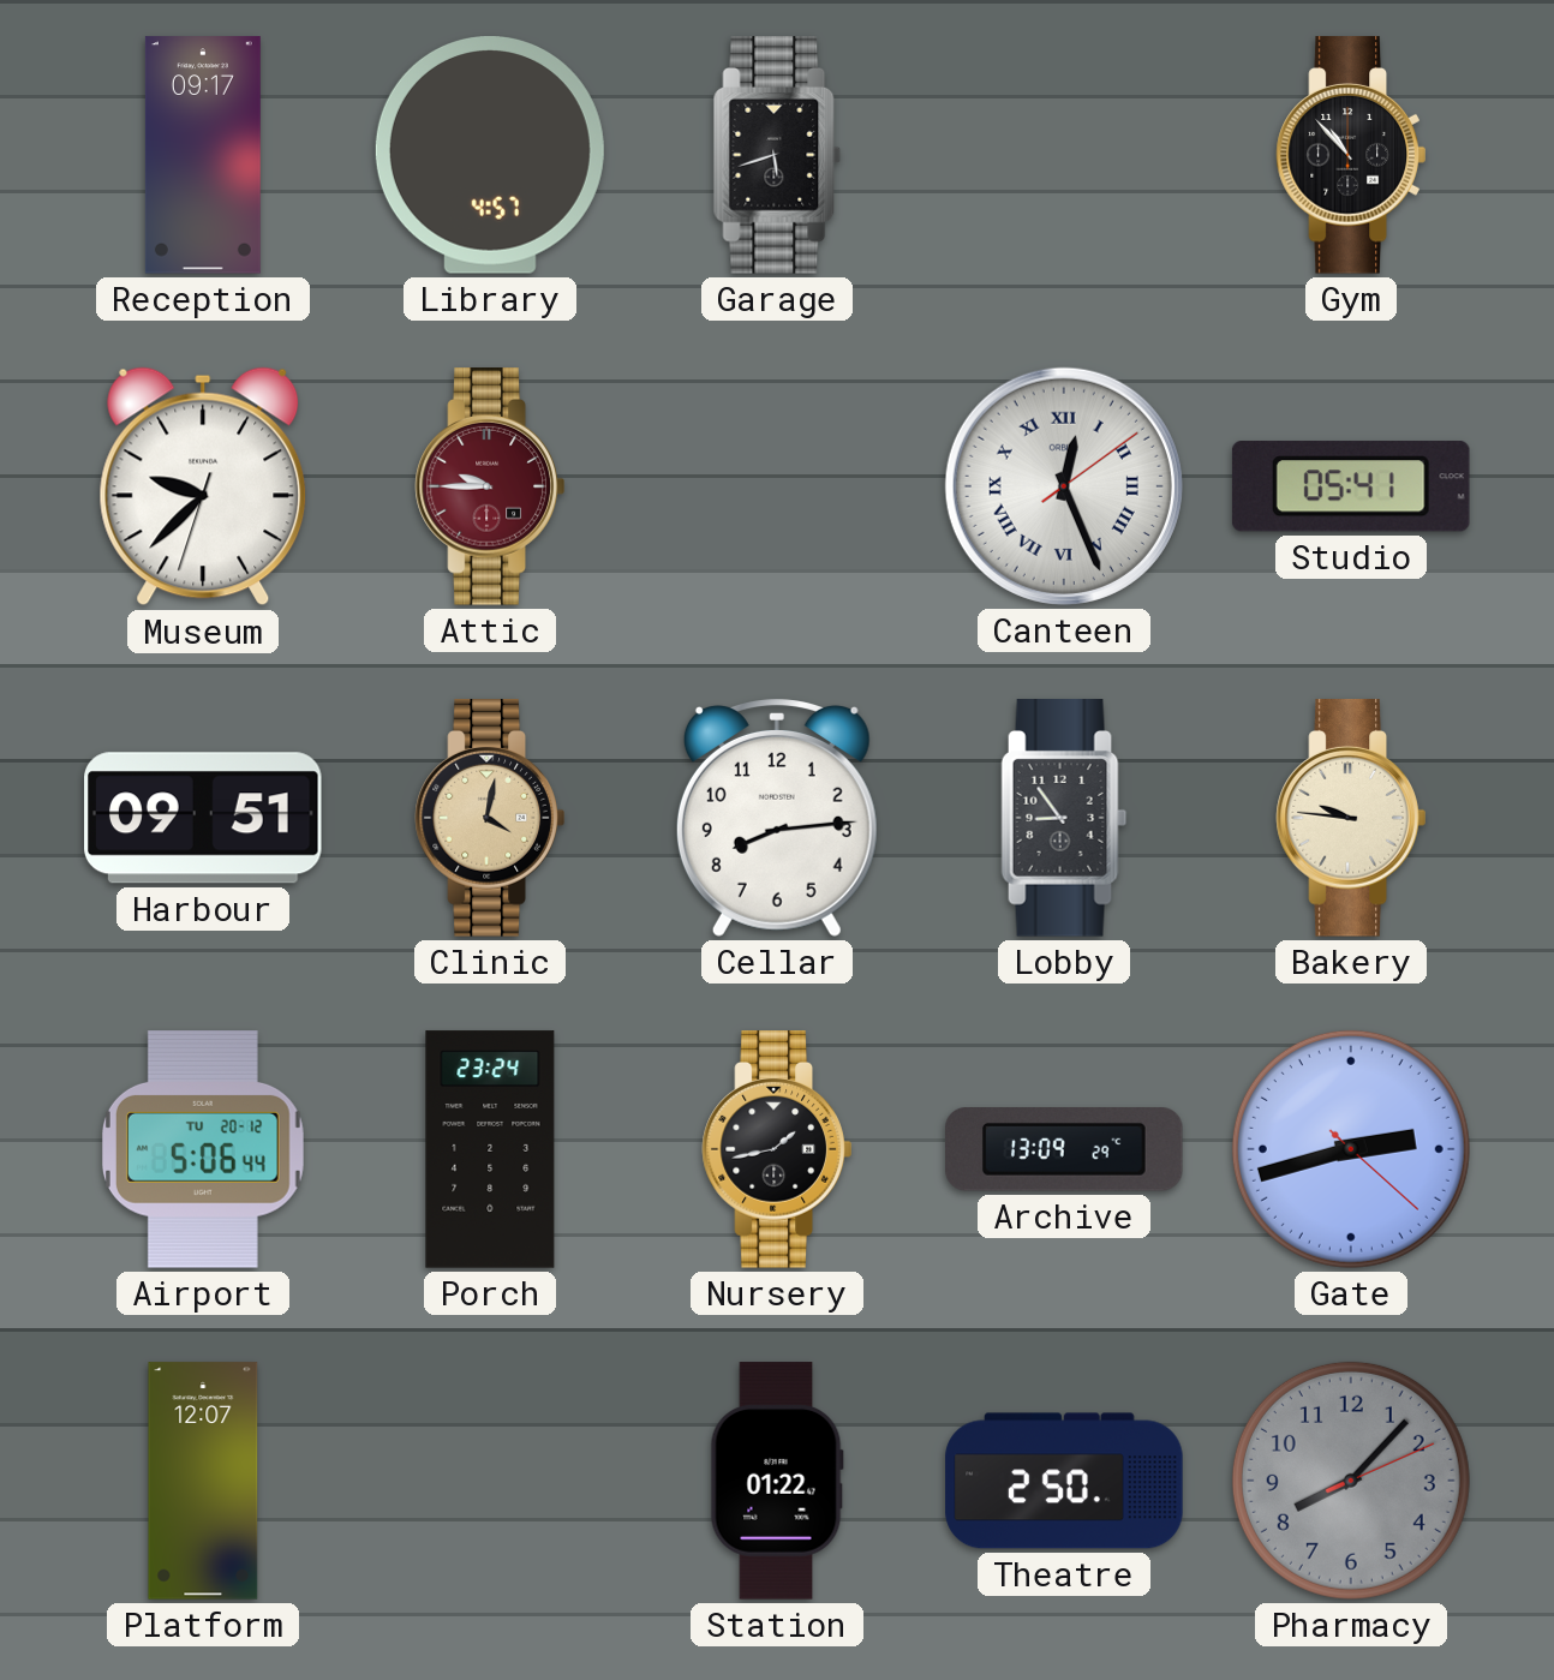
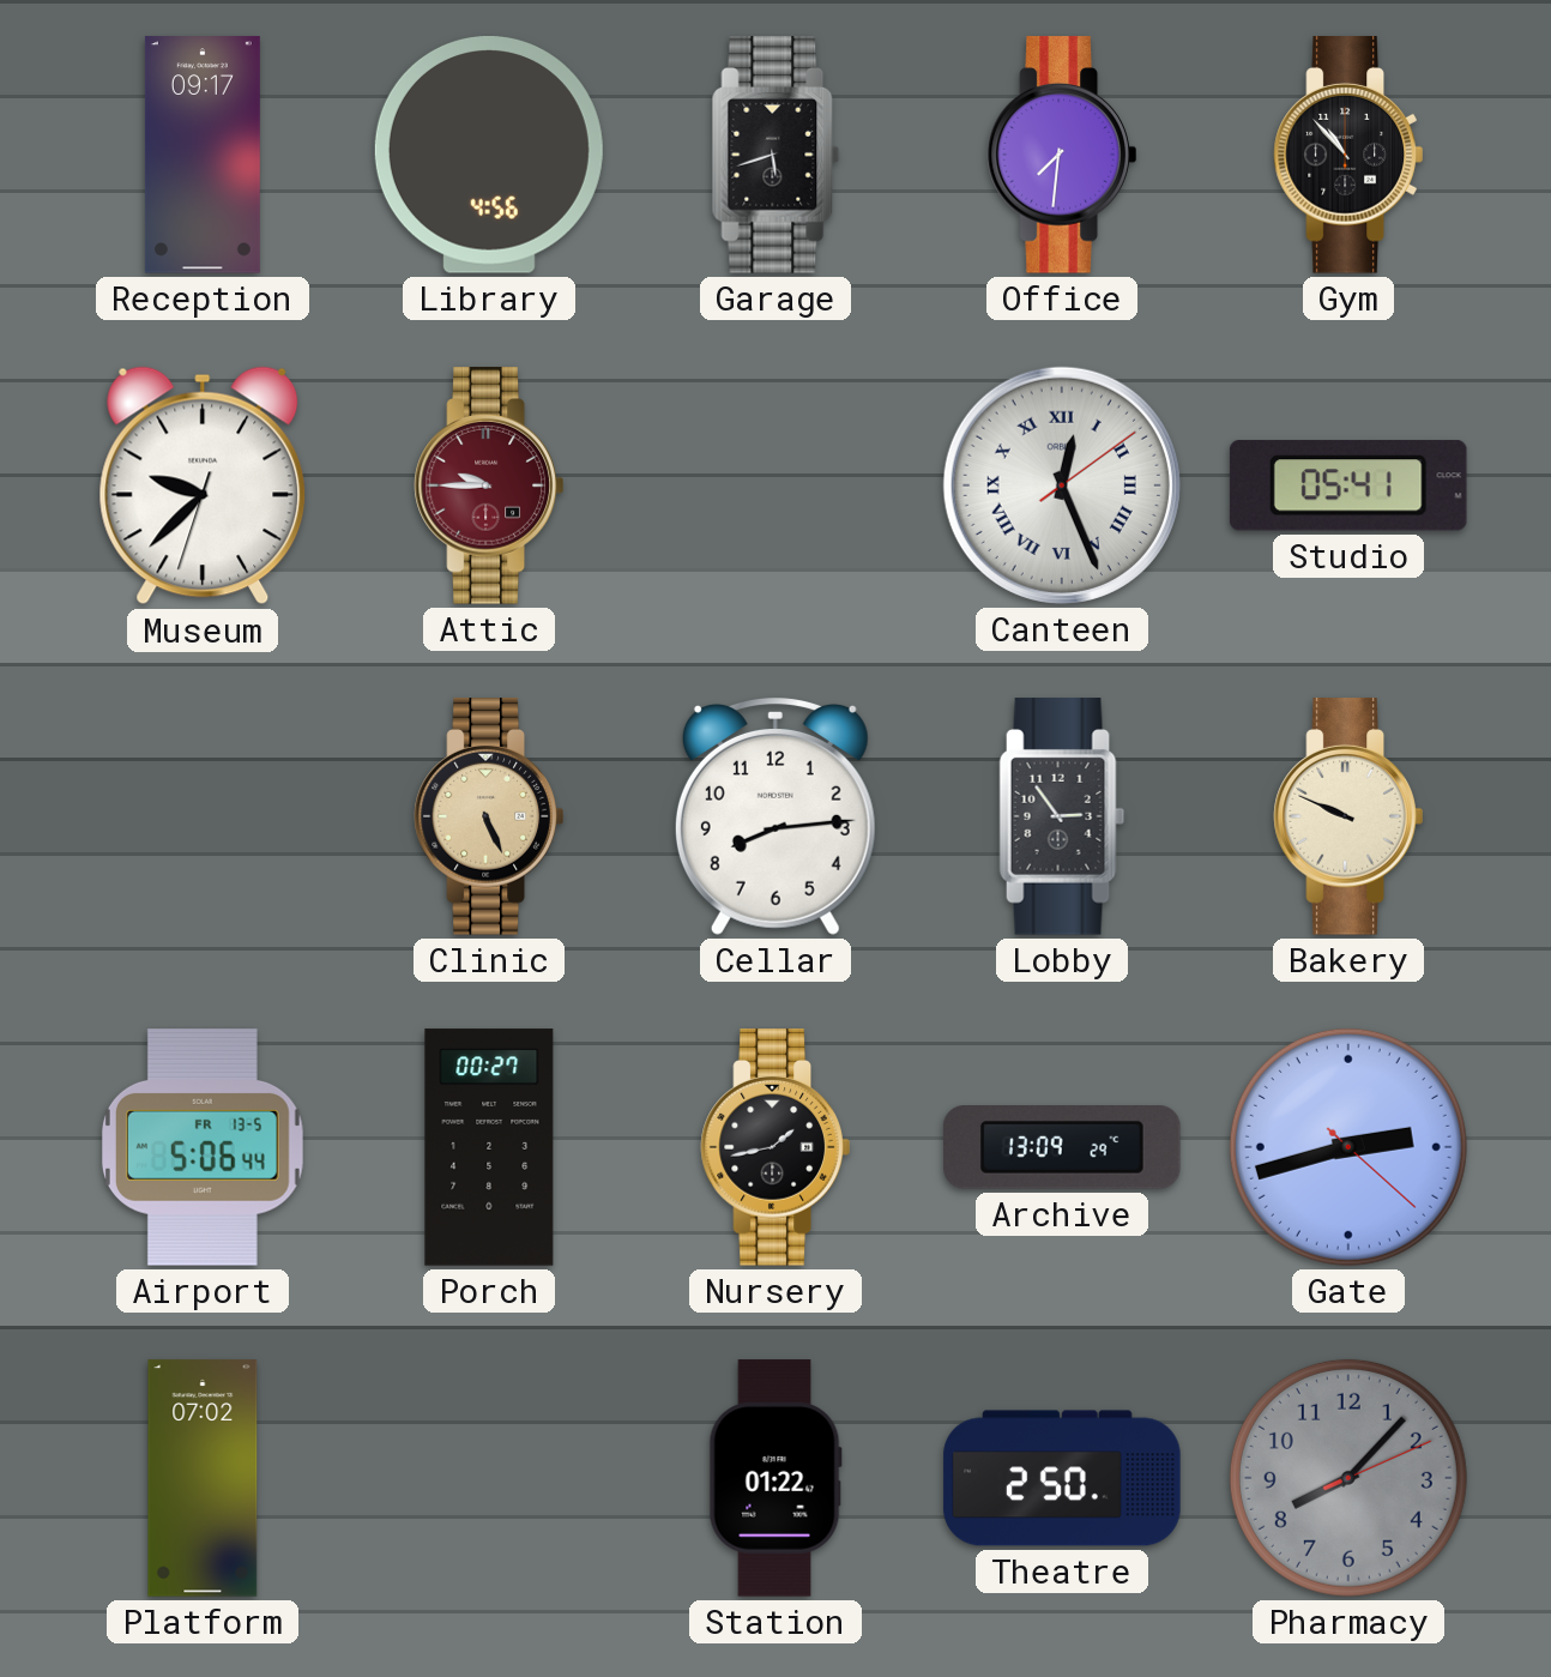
Library: 4:57 -> 4:56
Office: none -> 7:31
Harbour: 09:51 -> none
Clinic: 4:02 -> 5:26
Lobby: 8:54 -> 2:54
Bakery: 9:46 -> 9:49
Airport date: TU 20-12 -> FR 13-5
Porch: 23:24 -> 00:27
Platform: 12:07 -> 07:02
